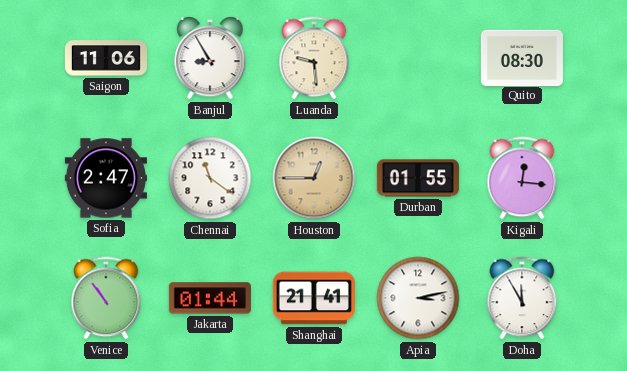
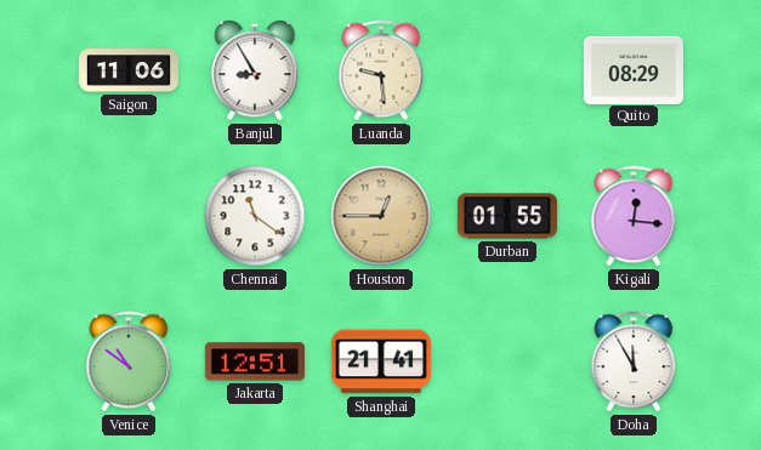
Quito: 08:30 -> 08:29
Sofia: 2:47 -> none
Venice: 10:54 -> 10:51
Jakarta: 01:44 -> 12:51
Apia: 3:13 -> none
